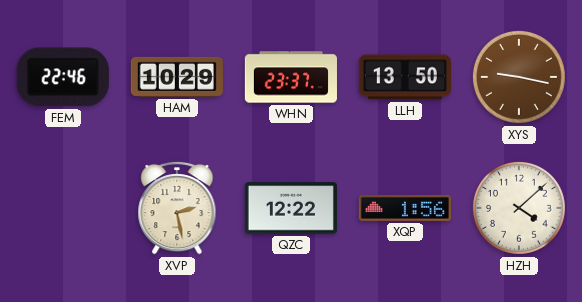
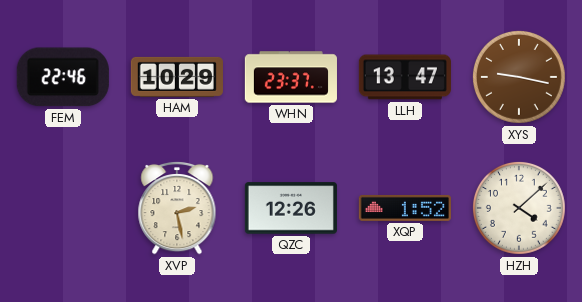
LLH: 13:50 -> 13:47
QZC: 12:22 -> 12:26
XQP: 1:56 -> 1:52
